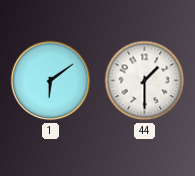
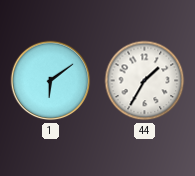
44: 1:30 -> 1:35
